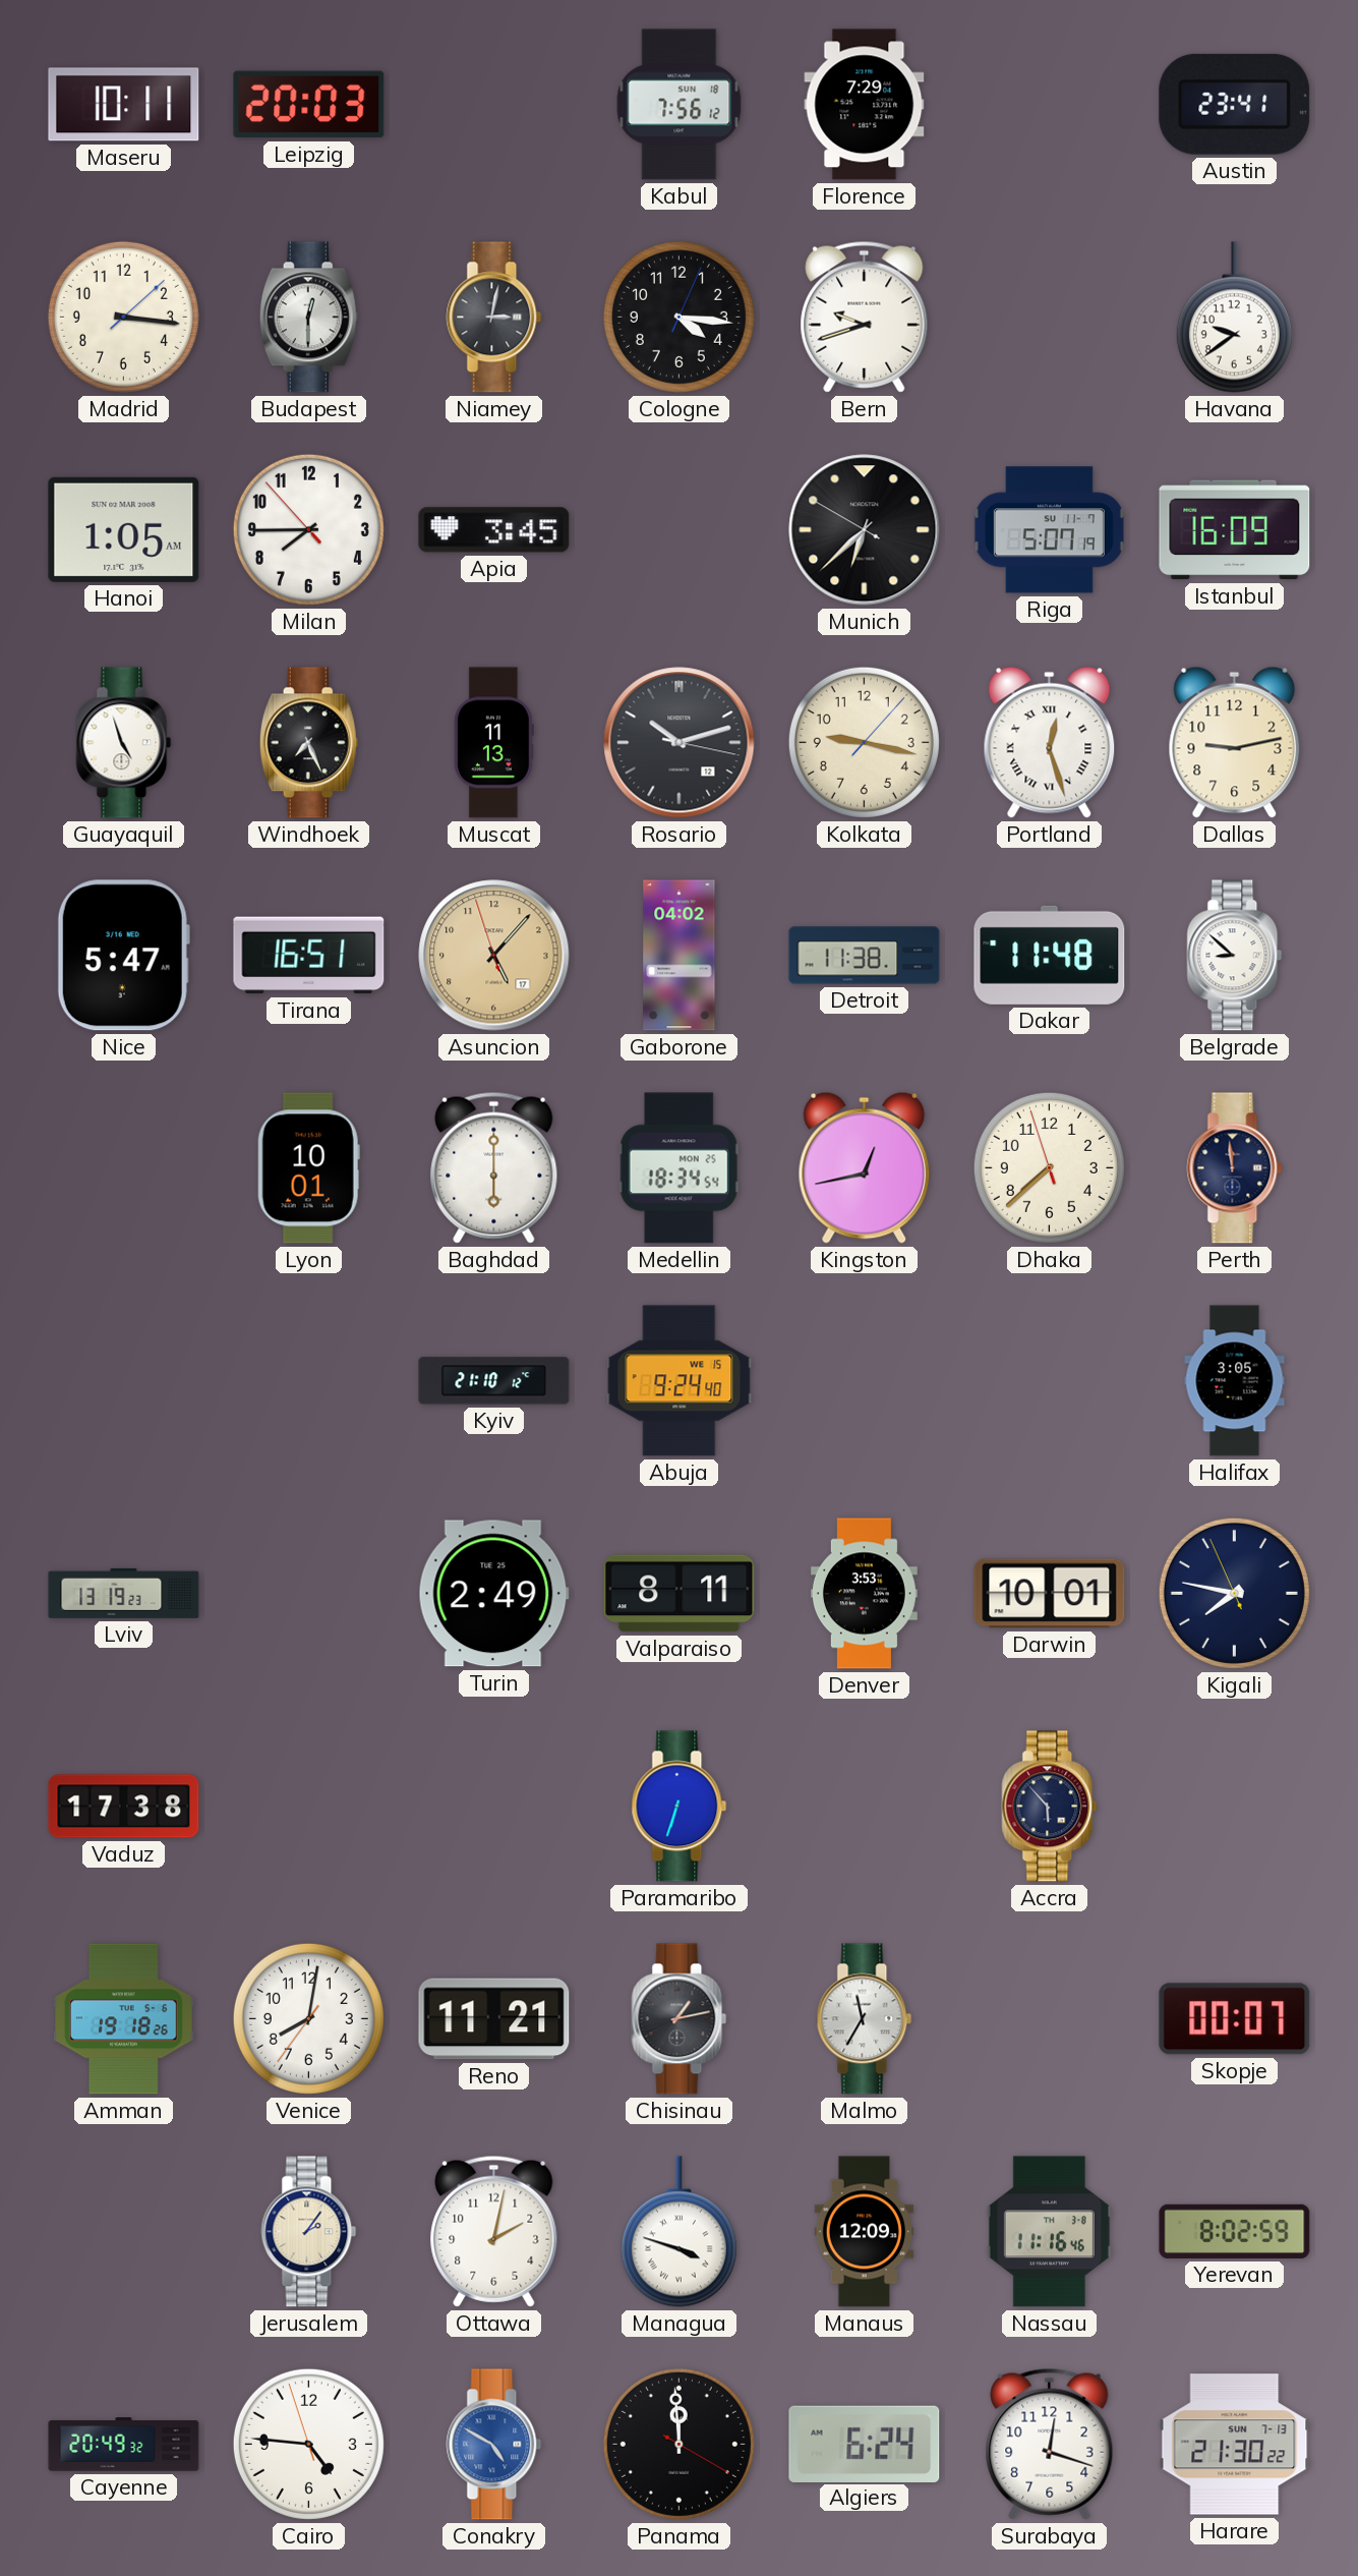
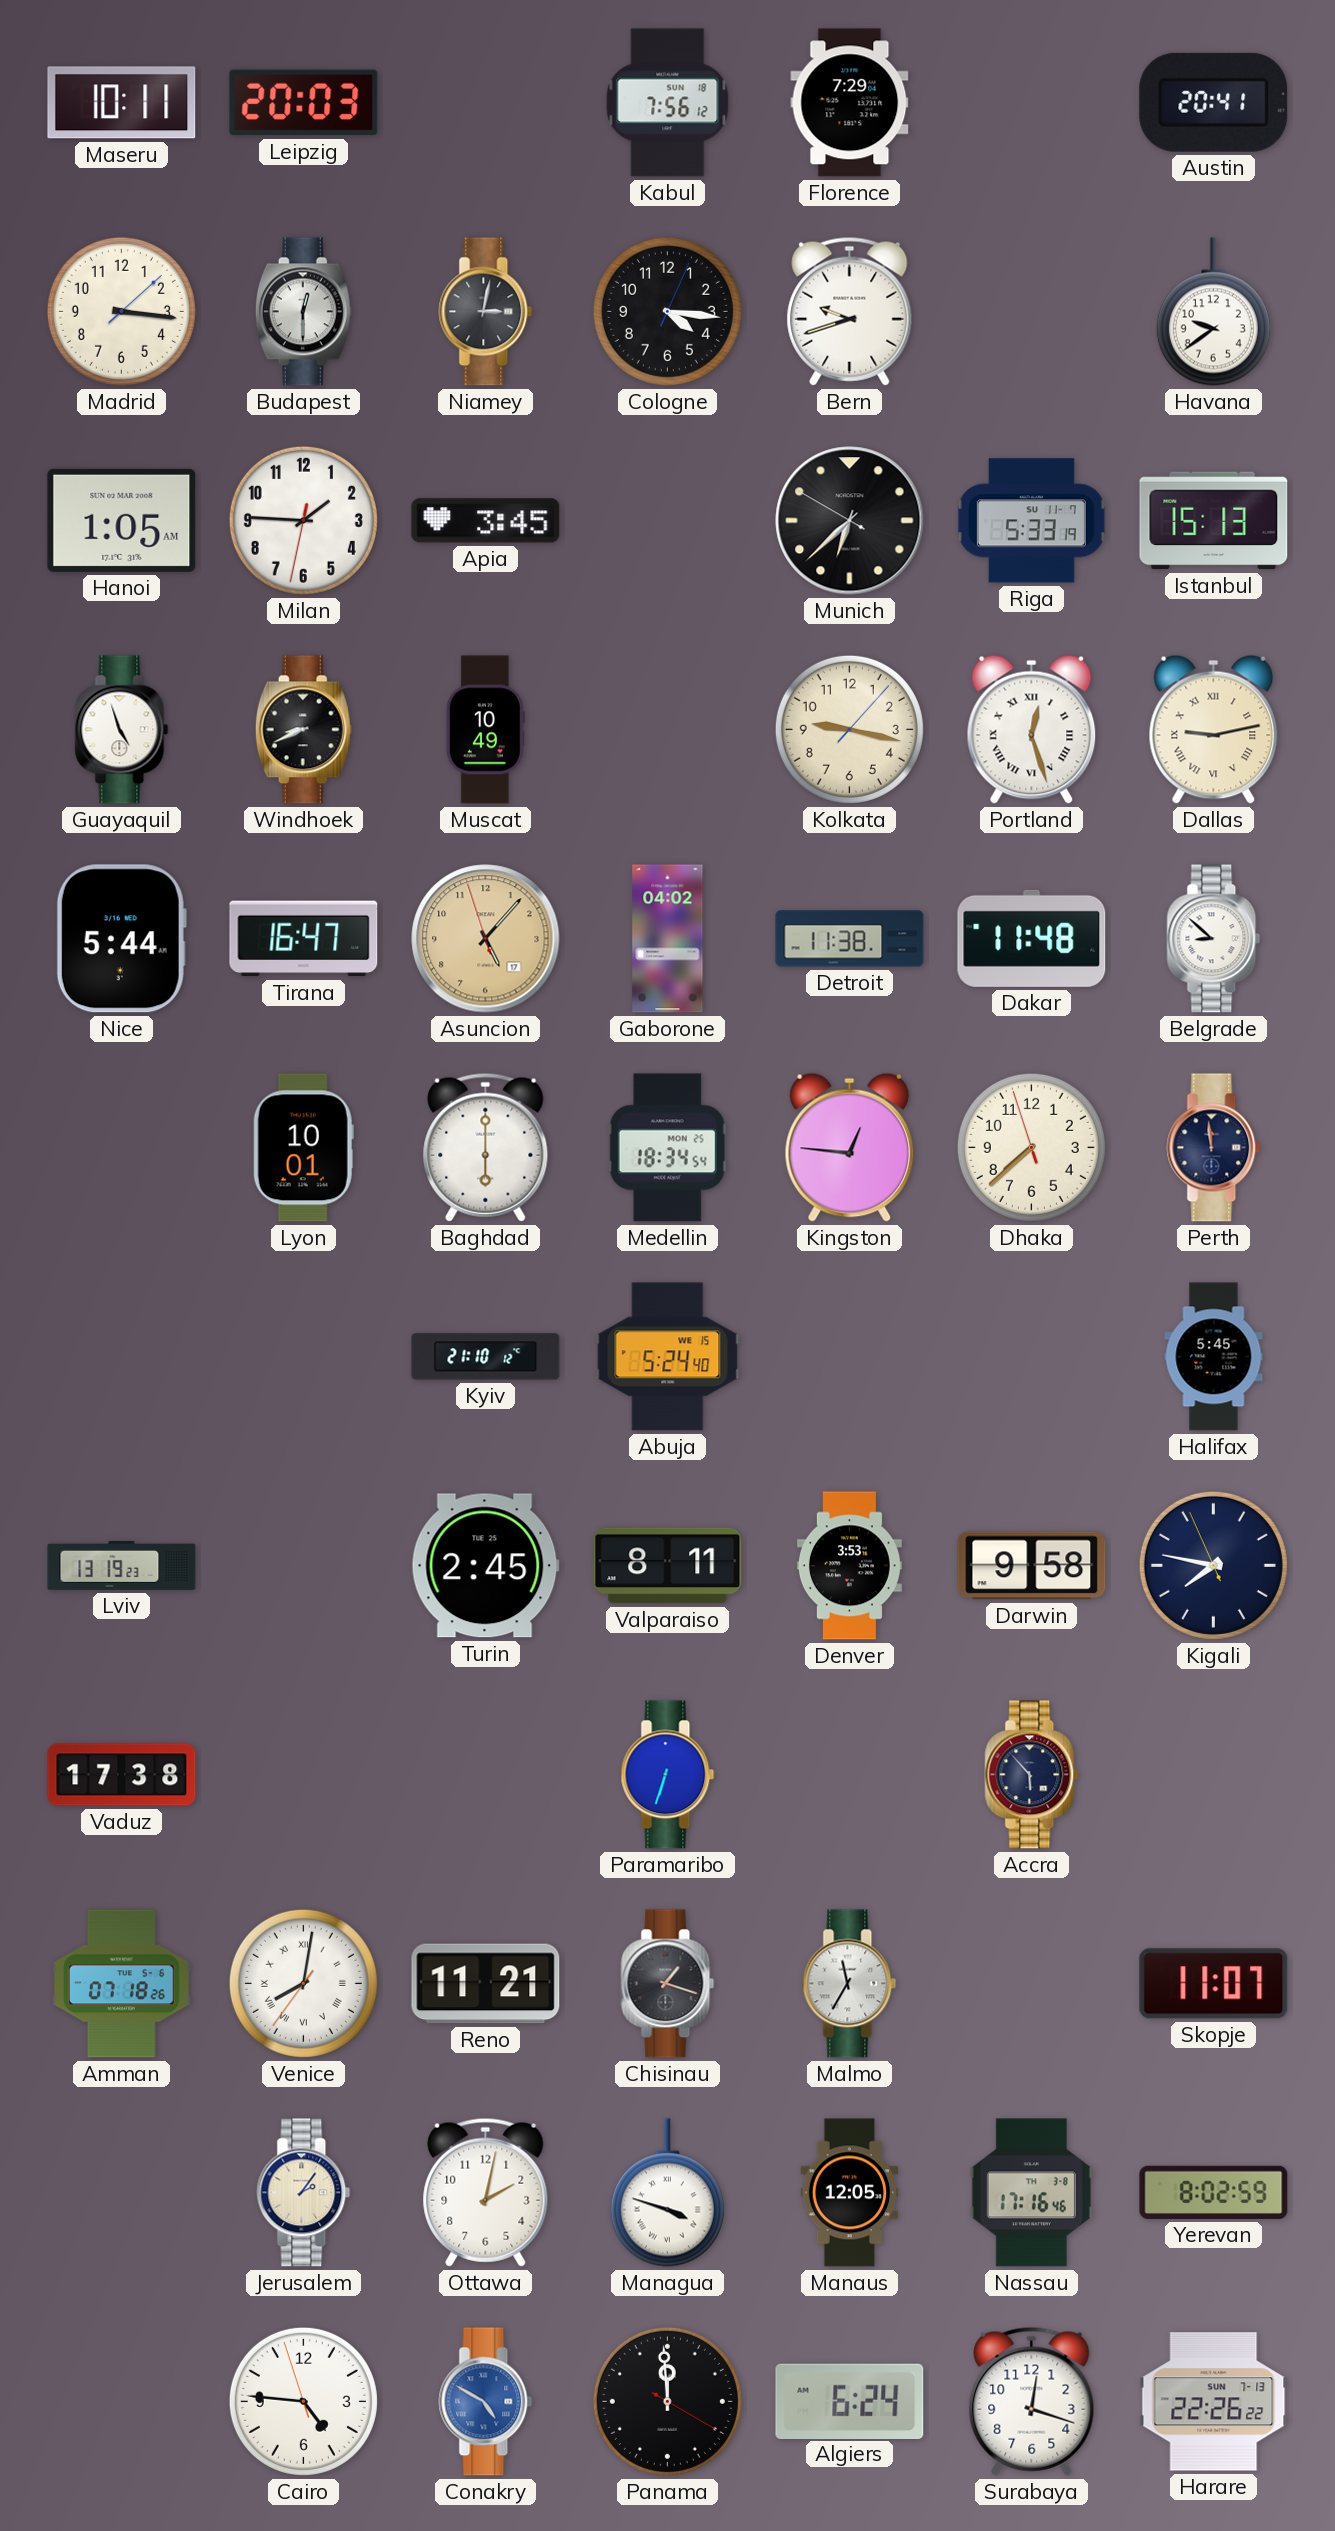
Austin: 23:41 -> 20:41
Milan: 7:44 -> 1:45
Riga: 5:07 -> 5:33
Istanbul: 16:09 -> 15:13
Windhoek: 7:26 -> 8:41
Muscat: 11:13 -> 10:49
Rosario: 10:12 -> none
Dallas numerals: Arabic -> Roman
Nice: 5:47 -> 5:44
Tirana: 16:51 -> 16:47
Kingston: 12:43 -> 12:46
Abuja: 9:24 -> 5:24
Halifax: 3:05 -> 5:45
Turin: 2:49 -> 2:45
Darwin: 10:01 -> 9:58
Amman: 19:18 -> 07:18
Venice numerals: Arabic -> Roman
Chisinau: 1:13 -> 1:18
Skopje: 00:07 -> 11:07
Manaus: 12:09 -> 12:05
Nassau: 11:16 -> 17:16
Cayenne: 20:49 -> none
Harare: 21:30 -> 22:26
